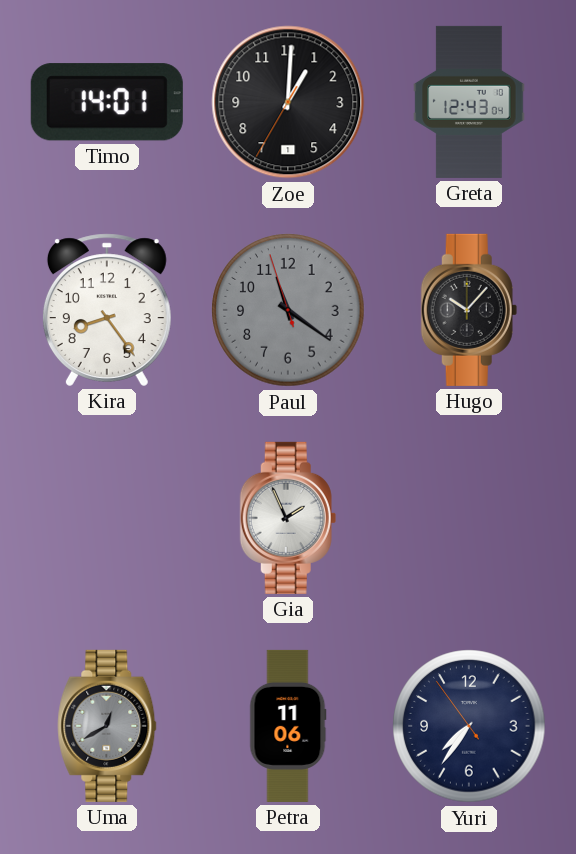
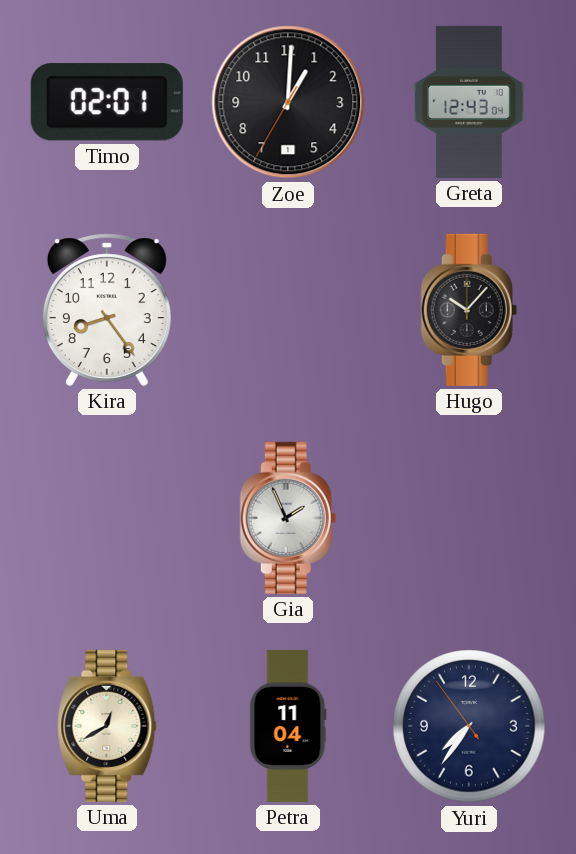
Timo: 14:01 -> 02:01
Paul: 11:20 -> none
Uma dial: grey -> cream
Petra: 11:06 -> 11:04
